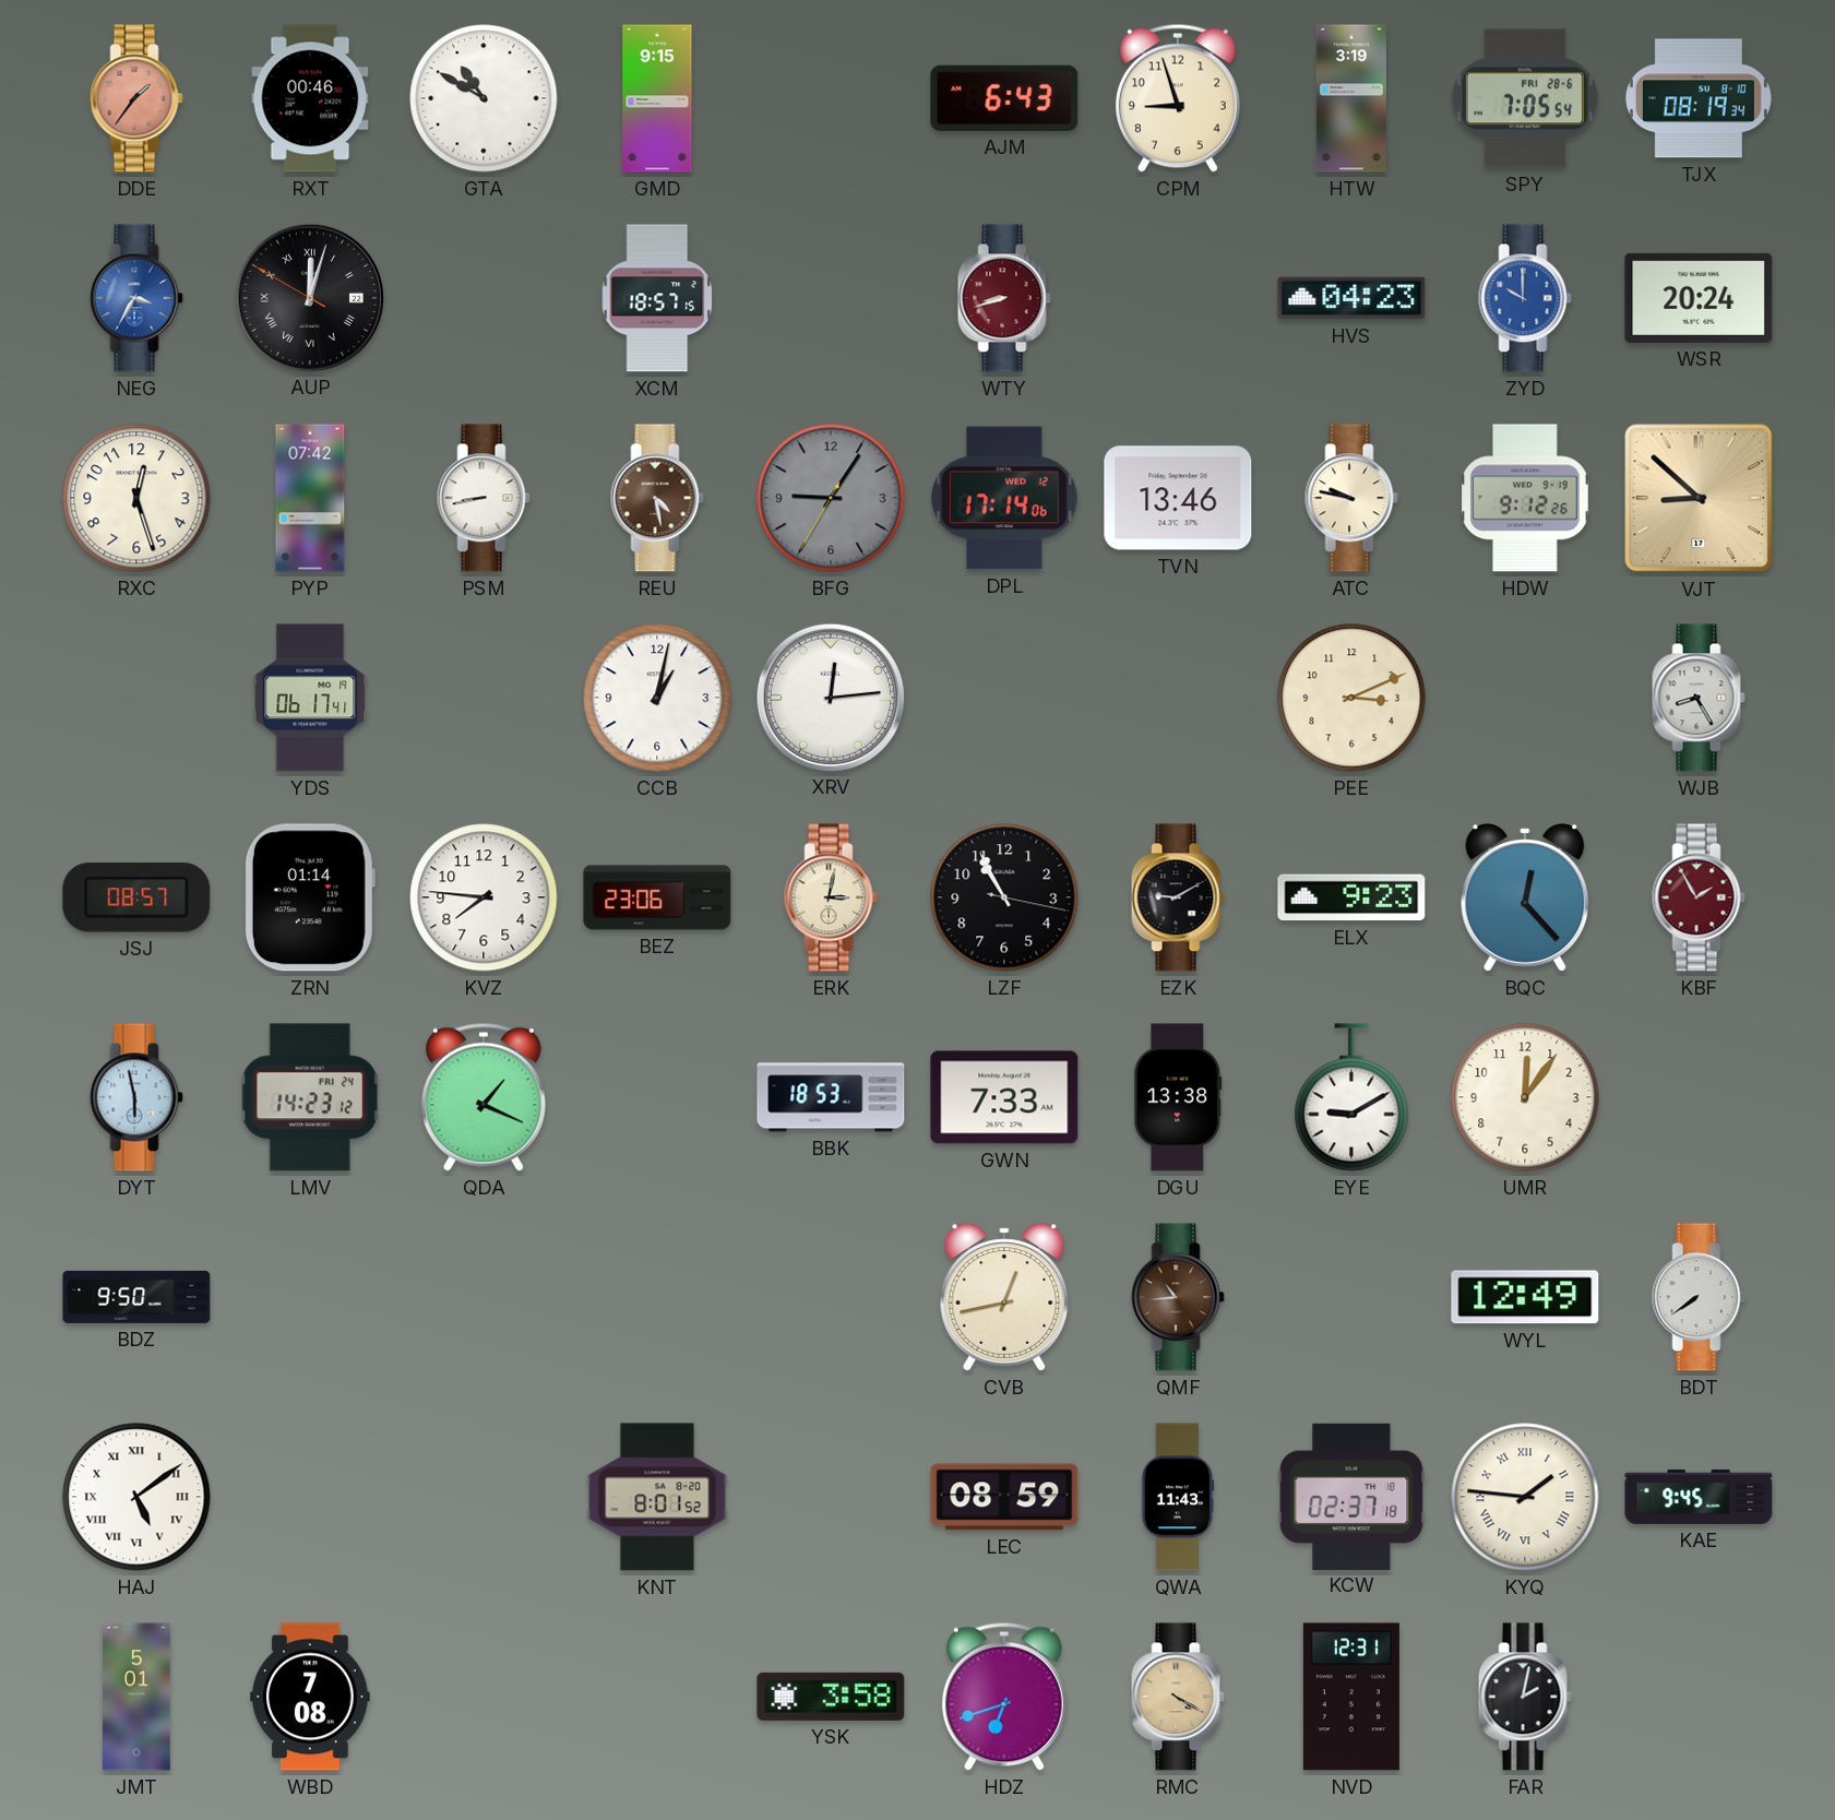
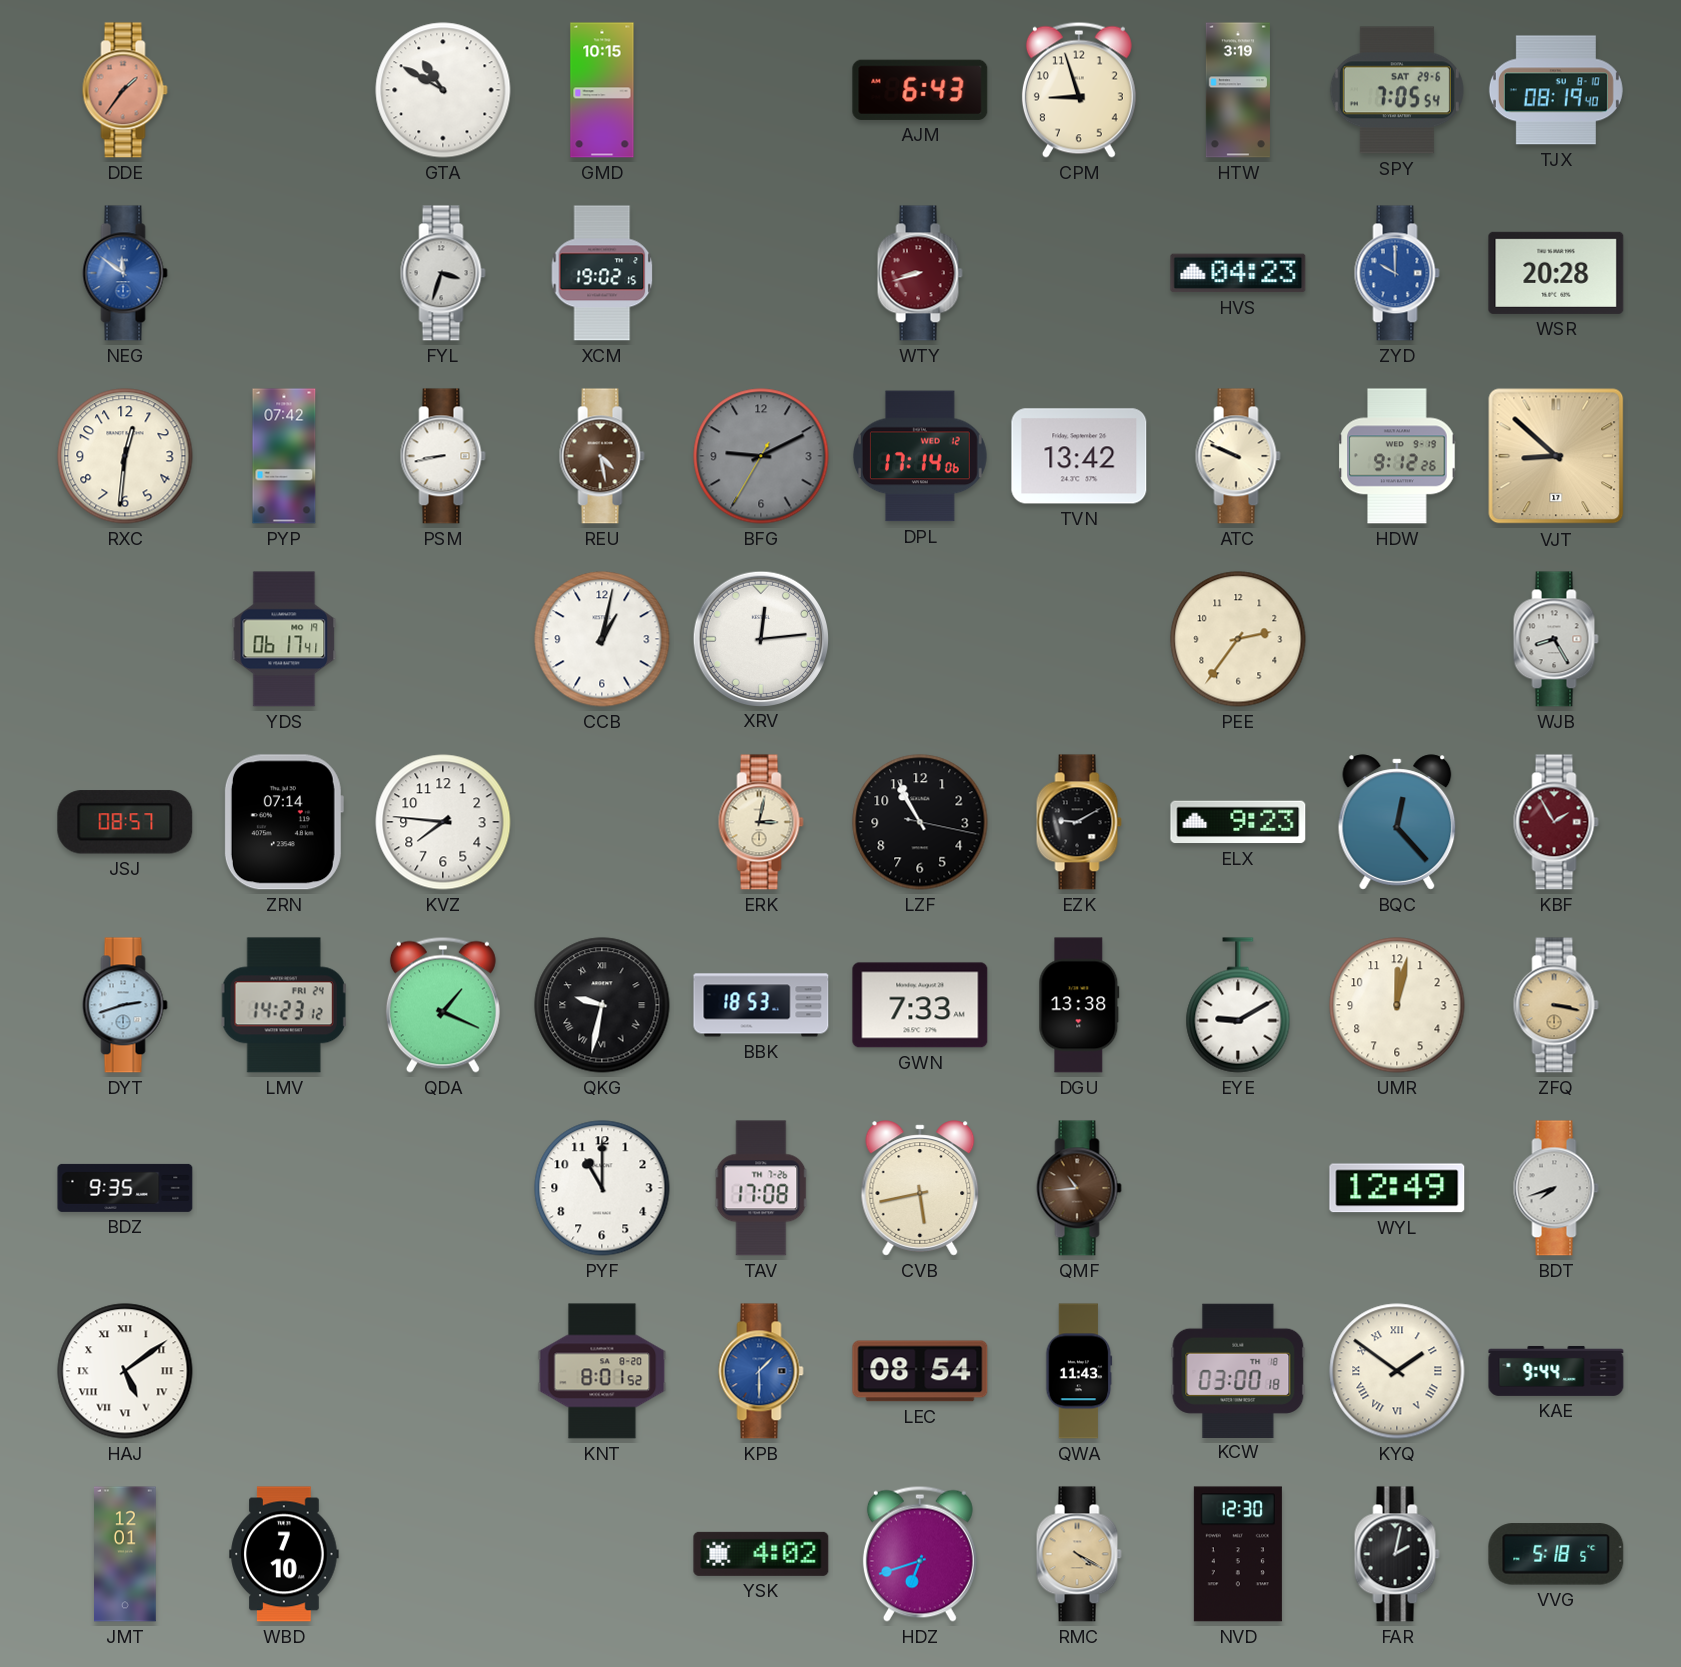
RXT: 00:46 -> none
GMD: 9:15 -> 10:15
SPY date: FRI 28-6 -> SAT 29-6
TJX: 08:19:34 -> 08:19:40
NEG: 3:35 -> 11:51
AUP: 12:02 -> none
FYL: none -> 3:33
XCM: 18:57 -> 19:02
WSR: 20:24 -> 20:28
RXC: 12:27 -> 12:31
BFG: 9:05 -> 9:10
TVN: 13:46 -> 13:42
ATC: 9:47 -> 9:49
PEE: 3:11 -> 2:36
ZRN: 01:14 -> 07:14
BEZ: 23:06 -> none
DYT: 5:58 -> 2:42
QKG: none -> 9:32
UMR: 12:06 -> 12:02
ZFQ: none -> 3:17
BDZ: 9:50 -> 9:35
PYF: none -> 11:00
TAV: none -> 17:08
CVB: 12:43 -> 5:43
BDT: 7:39 -> 7:42
KPB: none -> 1:30
LEC: 08:59 -> 08:54
KCW: 02:37 -> 03:00
KYQ: 1:46 -> 1:51
KAE: 9:45 -> 9:44
JMT: 5:01 -> 12:01
WBD: 7:08 -> 7:10
YSK: 3:58 -> 4:02
NVD: 12:31 -> 12:30
VVG: none -> 5:18
